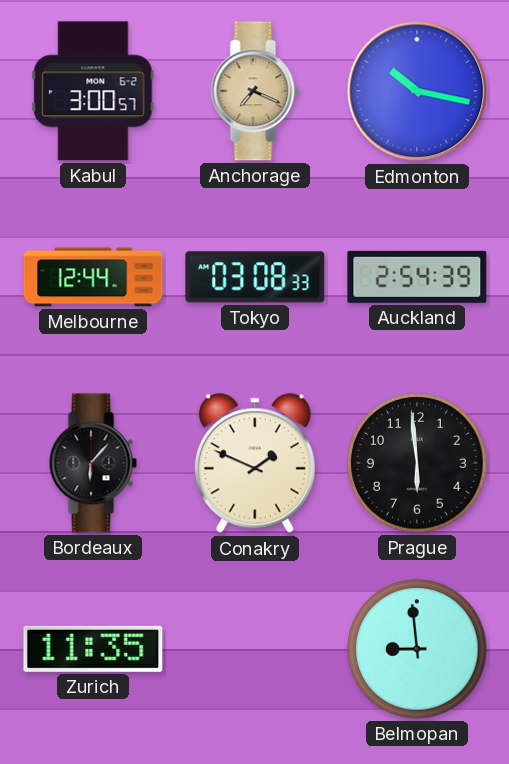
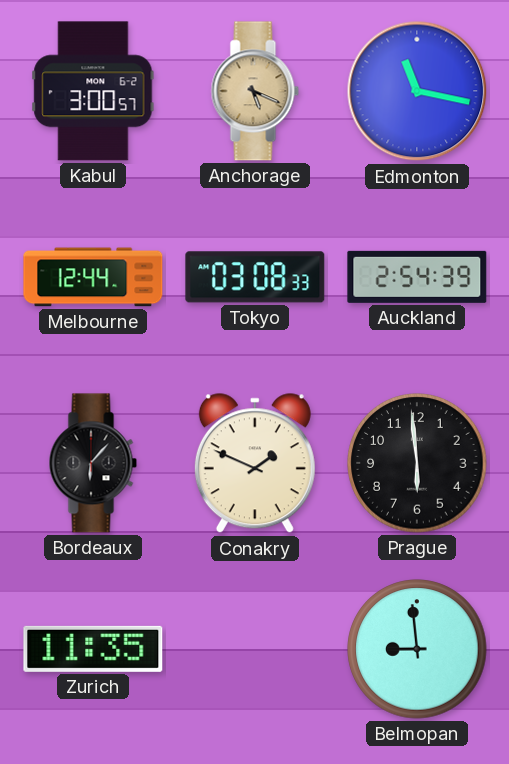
Anchorage: 7:19 -> 5:19
Edmonton: 10:17 -> 11:17
